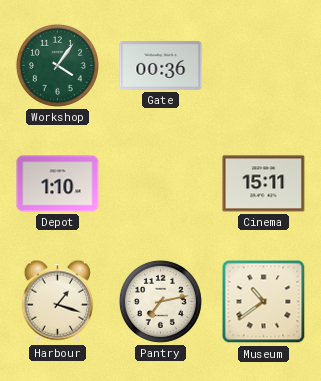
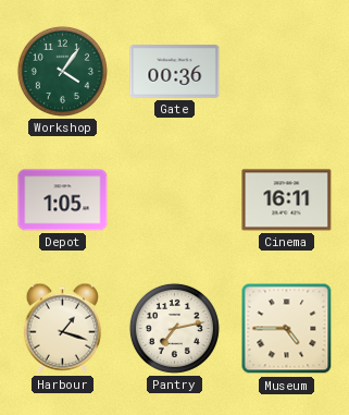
Depot: 1:10 -> 1:05
Cinema: 15:11 -> 16:11
Museum: 10:39 -> 4:45
